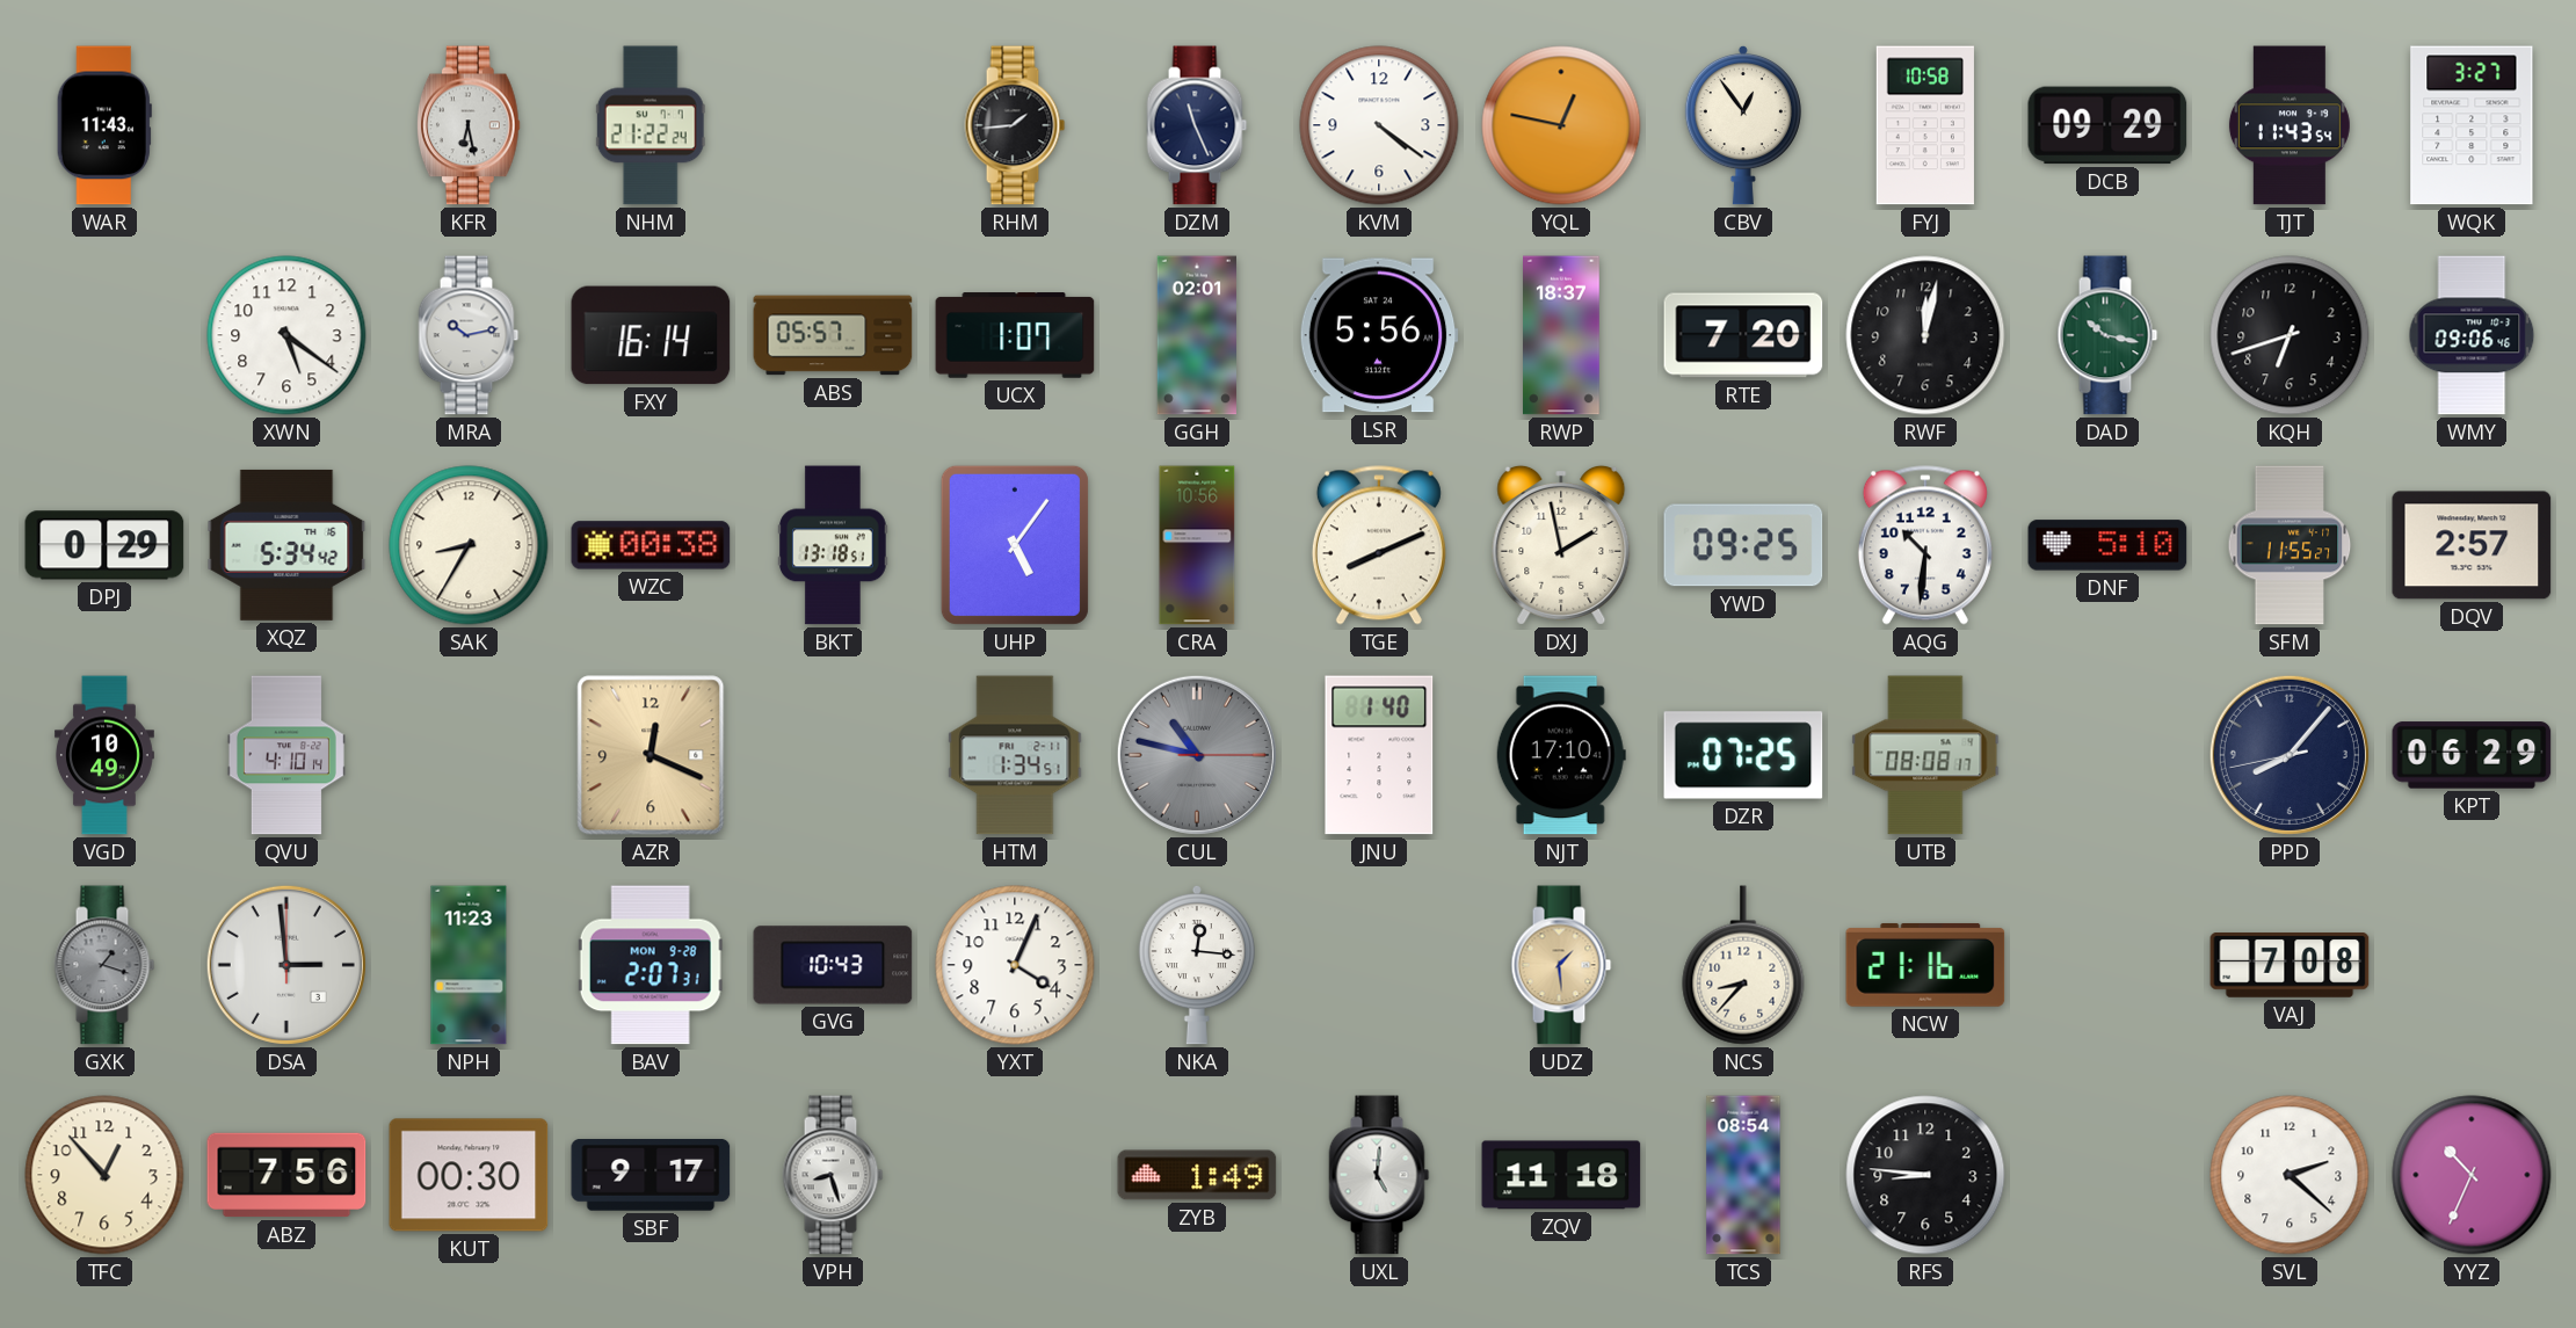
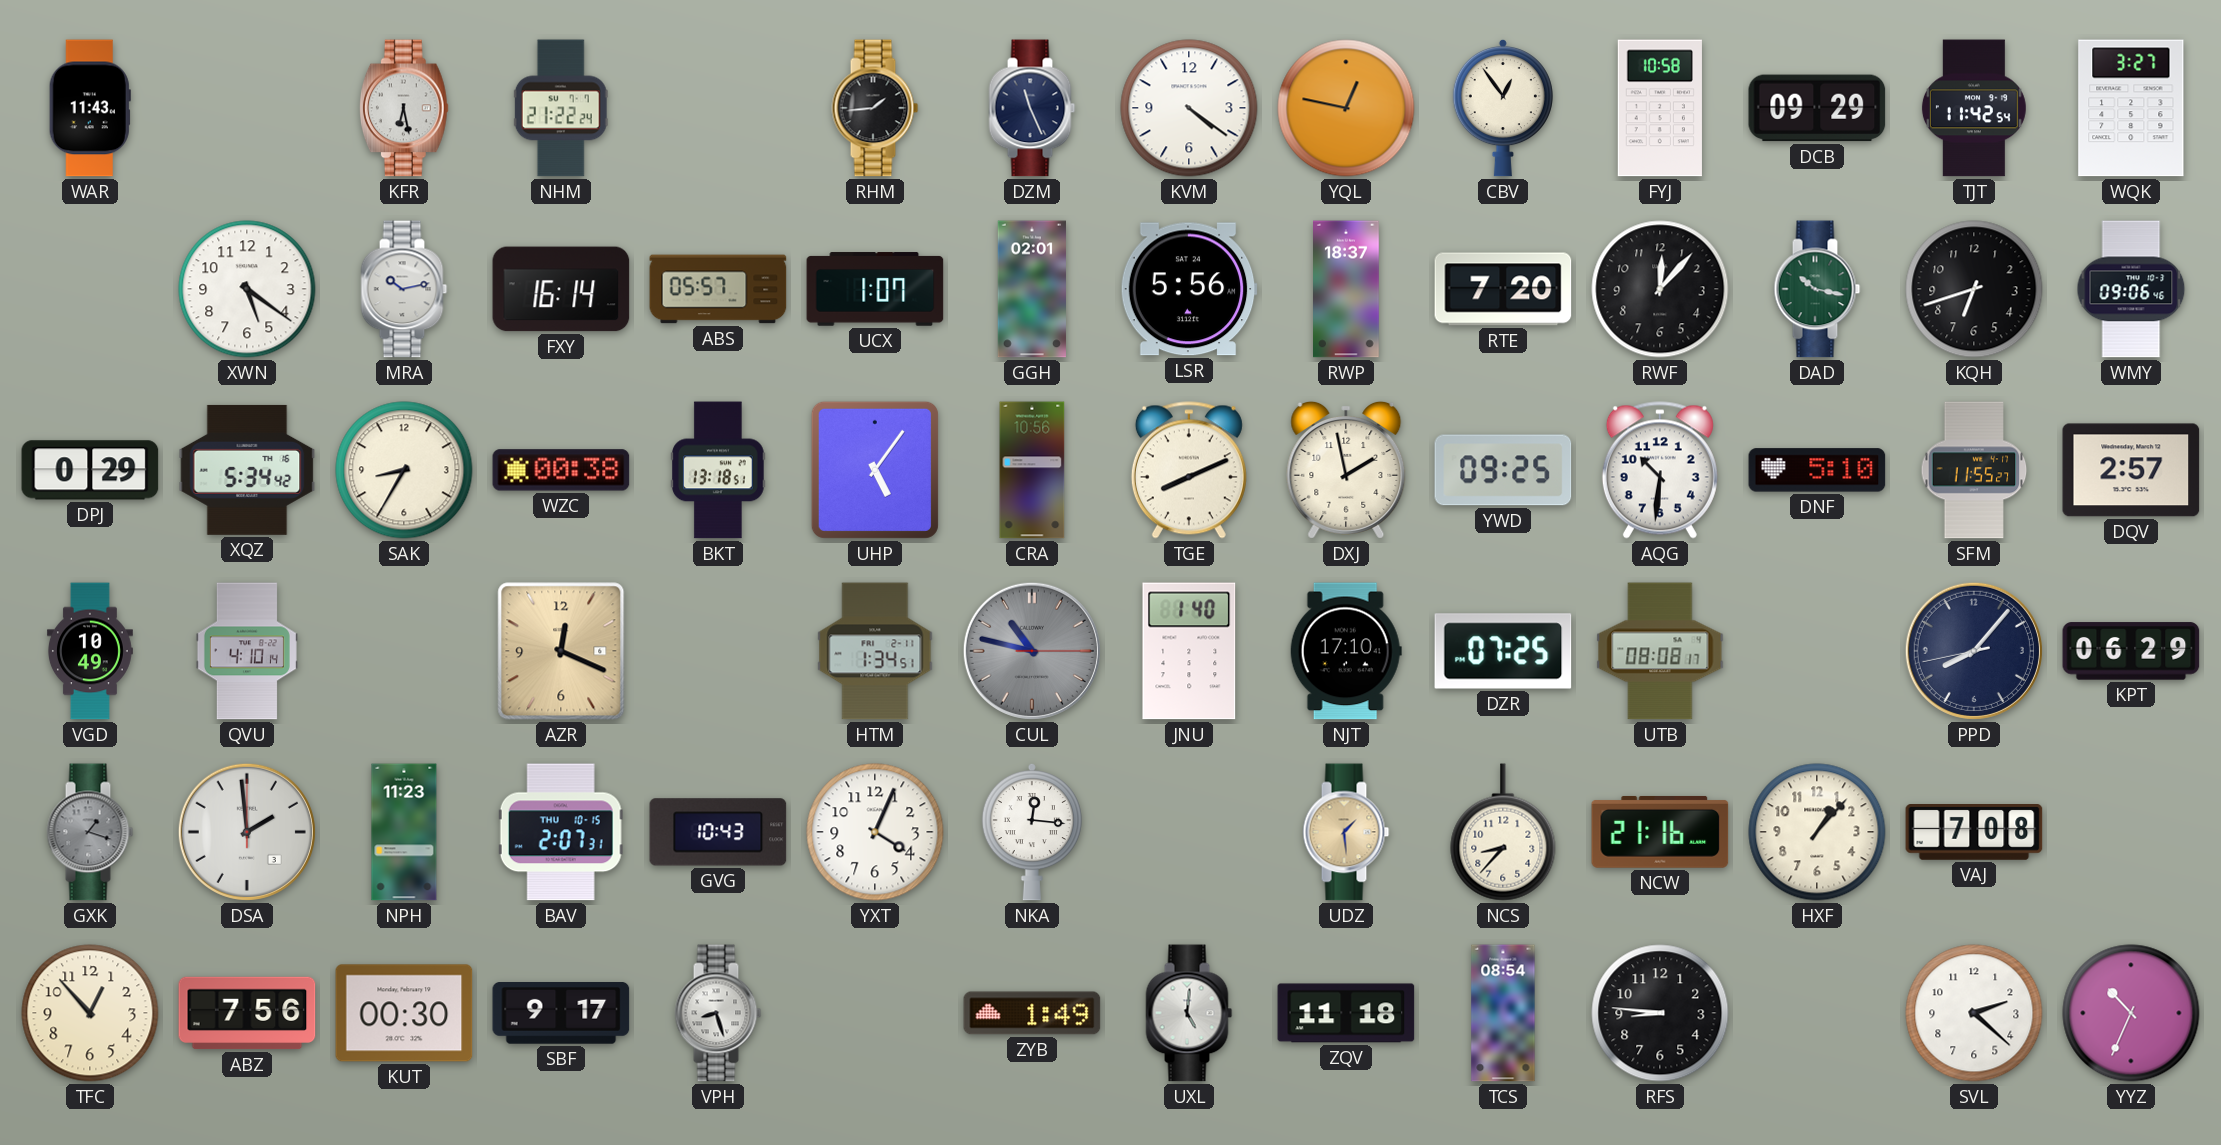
TJT: 11:43 -> 11:42
RWF: 12:02 -> 12:07
DSA: 2:59 -> 1:59
BAV date: MON 9-28 -> THU 10-15
HXF: none -> 1:07
